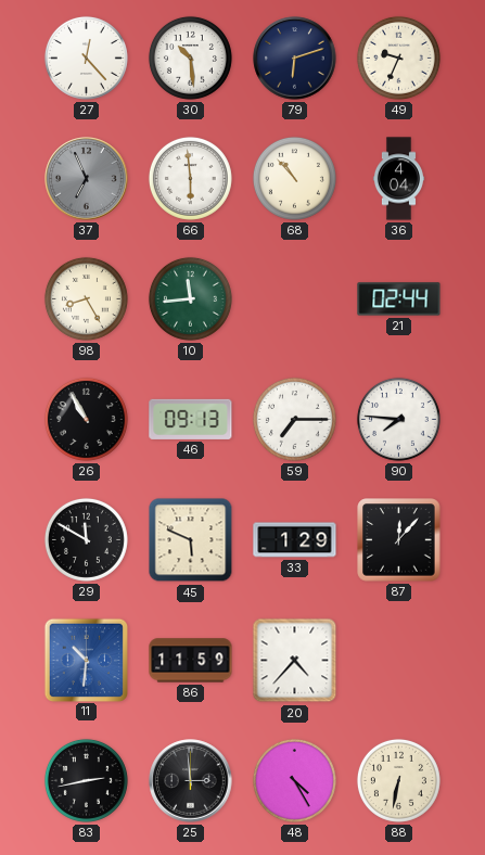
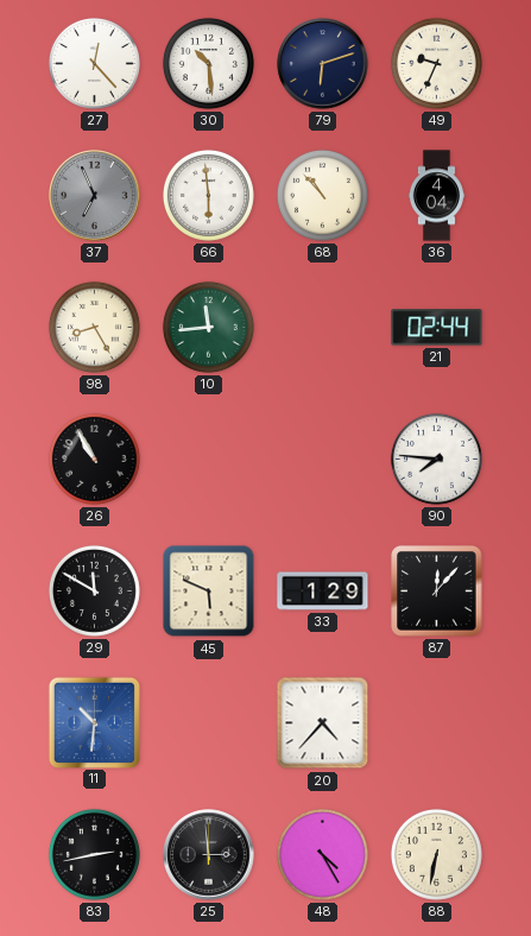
46: 09:13 -> none
59: 7:15 -> none
86: 11:59 -> none
